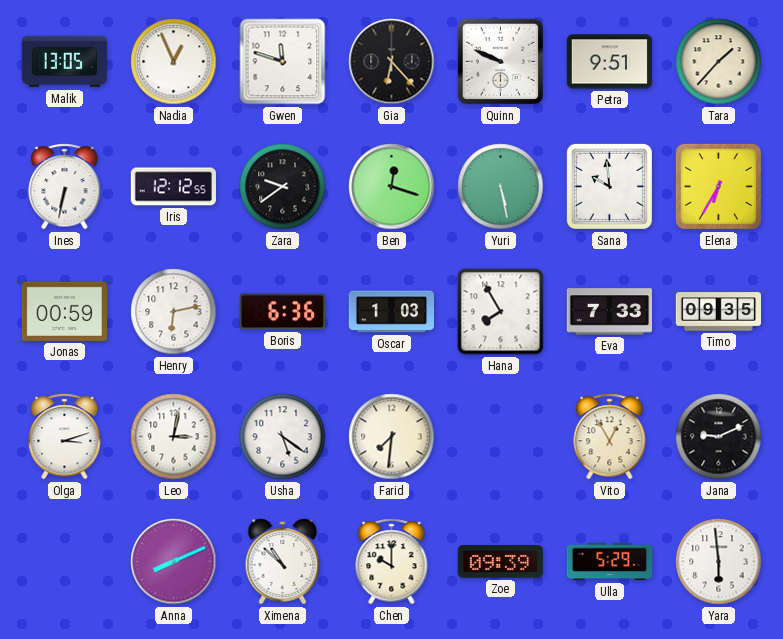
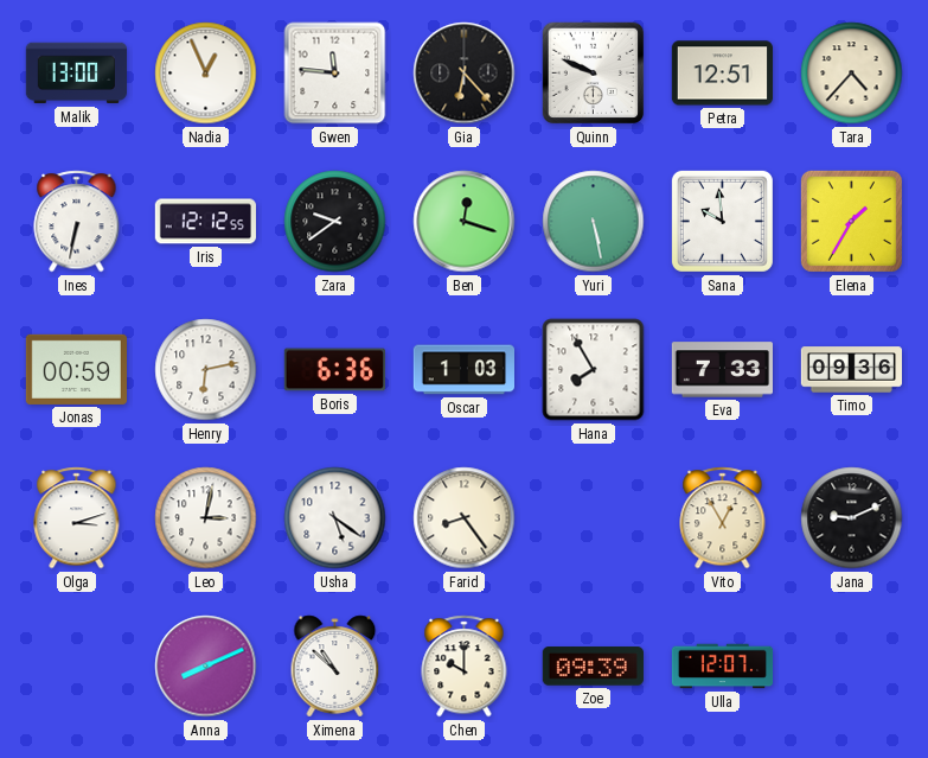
Malik: 13:05 -> 13:00
Gwen: 11:48 -> 11:46
Petra: 9:51 -> 12:51
Tara: 1:37 -> 4:37
Elena: 6:35 -> 1:35
Timo: 09:35 -> 09:36
Farid: 7:31 -> 8:24
Ulla: 5:29 -> 12:07
Yara: 5:59 -> none
